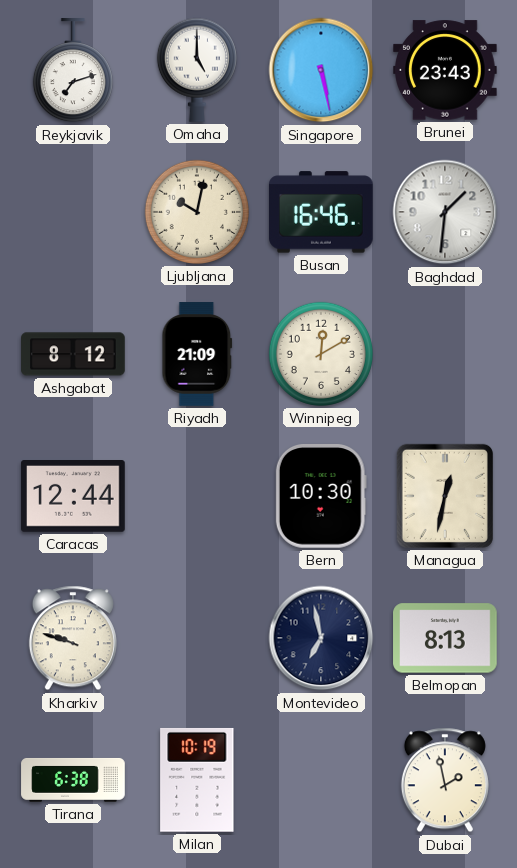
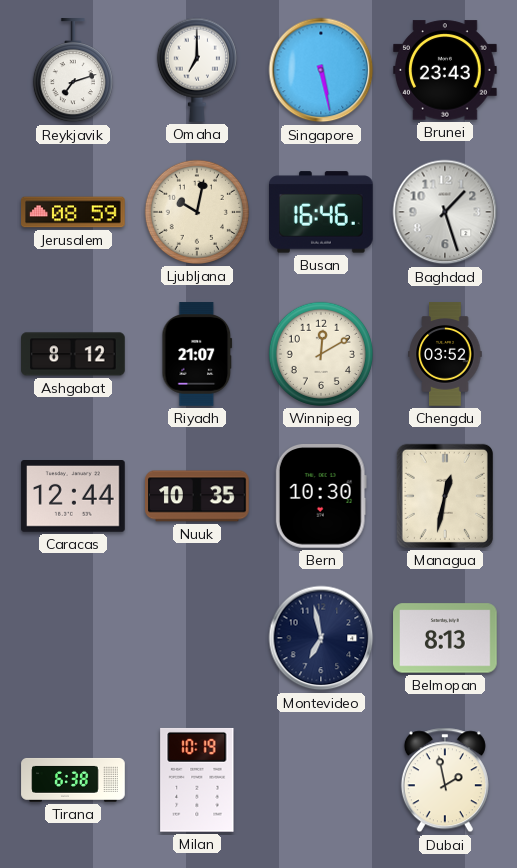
Omaha: 5:00 -> 7:00
Jerusalem: none -> 08:59
Baghdad: 1:31 -> 1:27
Riyadh: 21:09 -> 21:07
Chengdu: none -> 03:52
Nuuk: none -> 10:35
Kharkiv: 9:48 -> none
